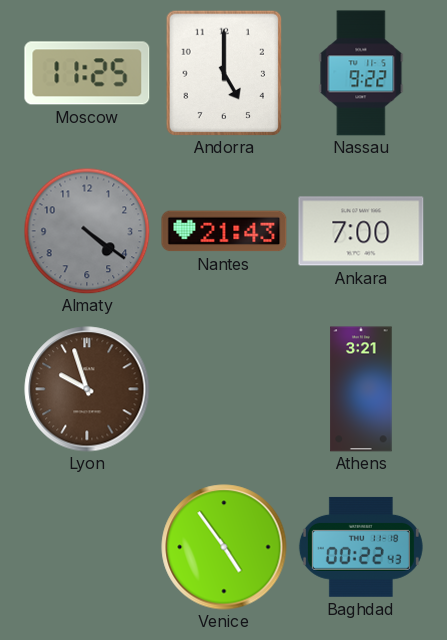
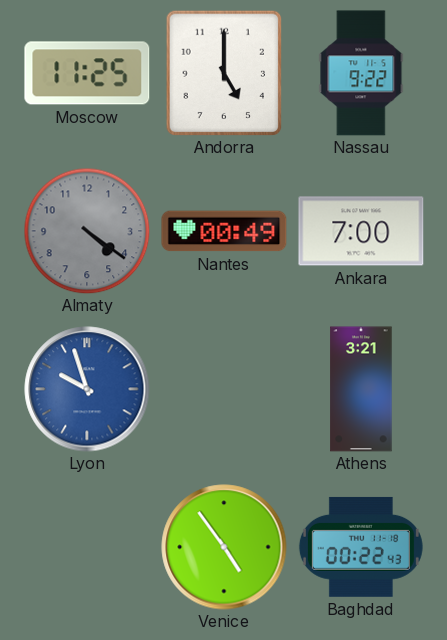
Nantes: 21:43 -> 00:49
Lyon dial: brown -> blue
